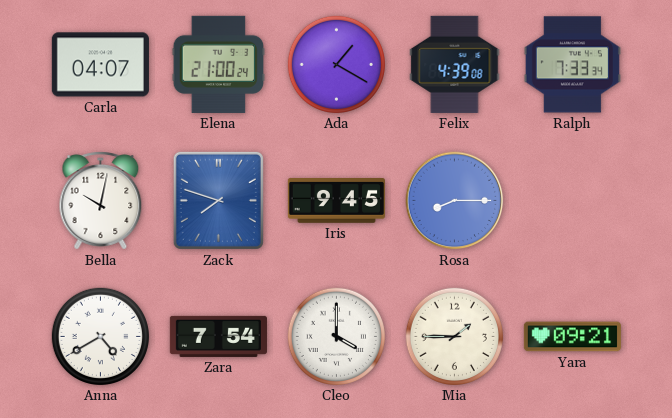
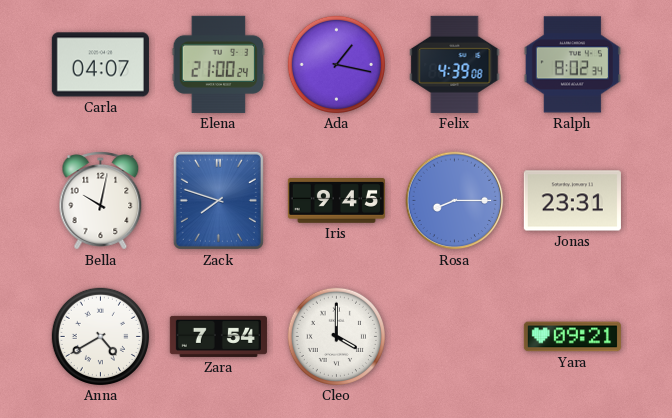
Ada: 1:20 -> 1:17
Ralph: 7:33 -> 8:02
Jonas: none -> 23:31
Mia: 1:45 -> none
